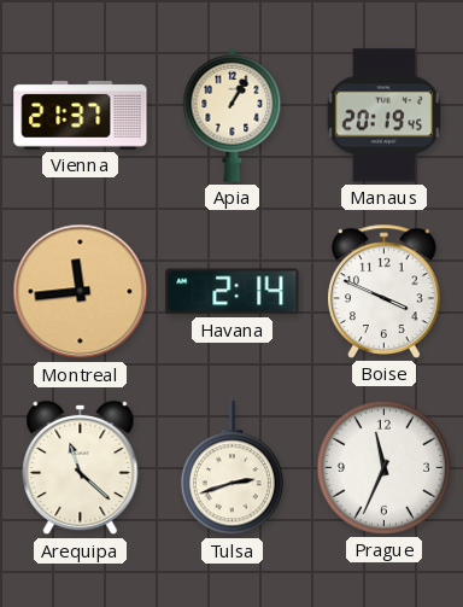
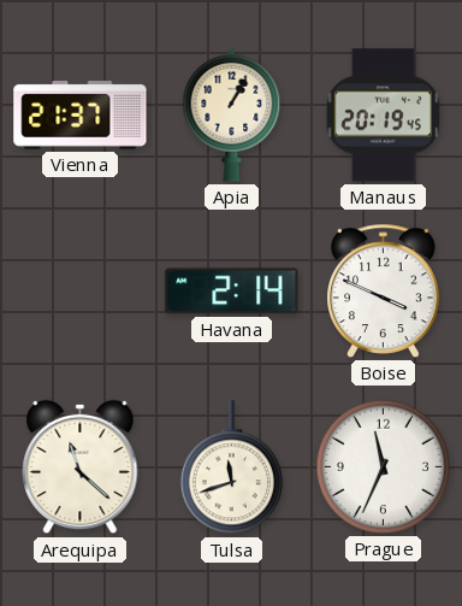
Montreal: 11:44 -> none
Tulsa: 2:42 -> 11:42
